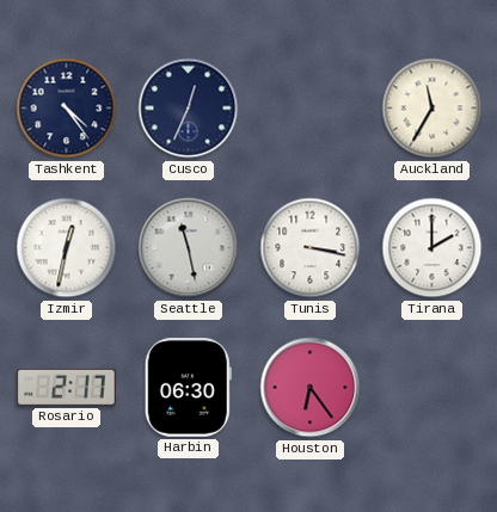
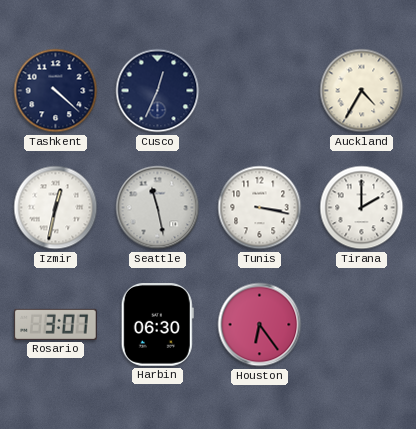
Tashkent: 4:24 -> 4:22
Auckland: 11:35 -> 4:35
Rosario: 2:17 -> 3:07
